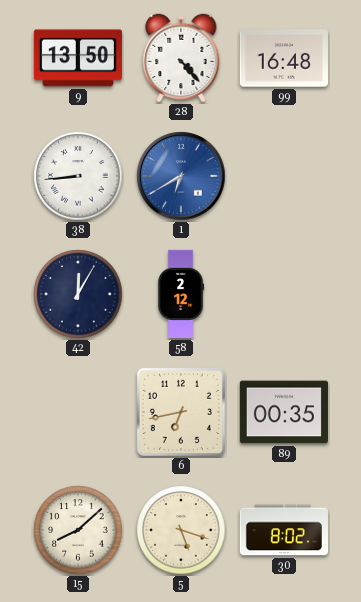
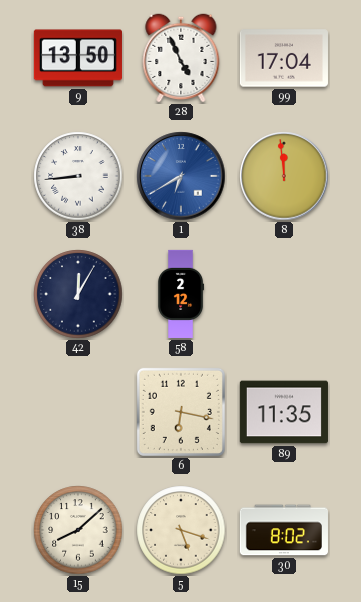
28: 4:23 -> 4:56
99: 16:48 -> 17:04
8: none -> 11:59
6: 6:43 -> 6:17
89: 00:35 -> 11:35
